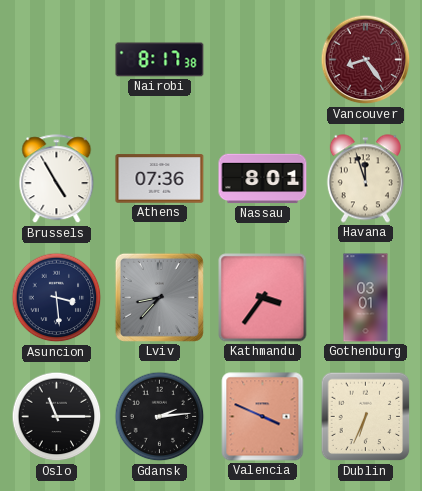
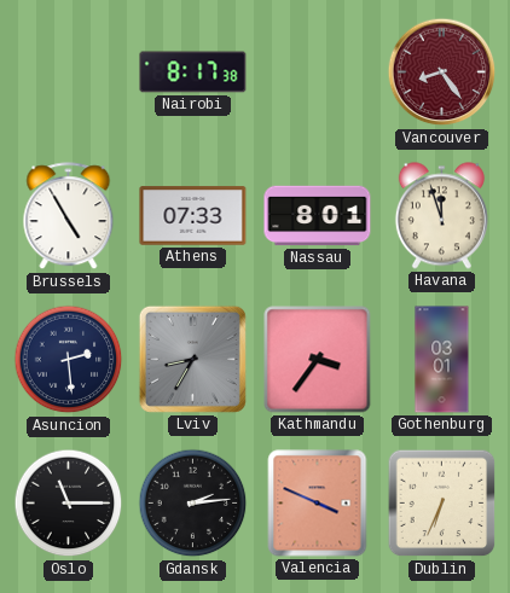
Athens: 07:36 -> 07:33
Asuncion: 3:29 -> 2:29
Lviv: 8:37 -> 8:35
